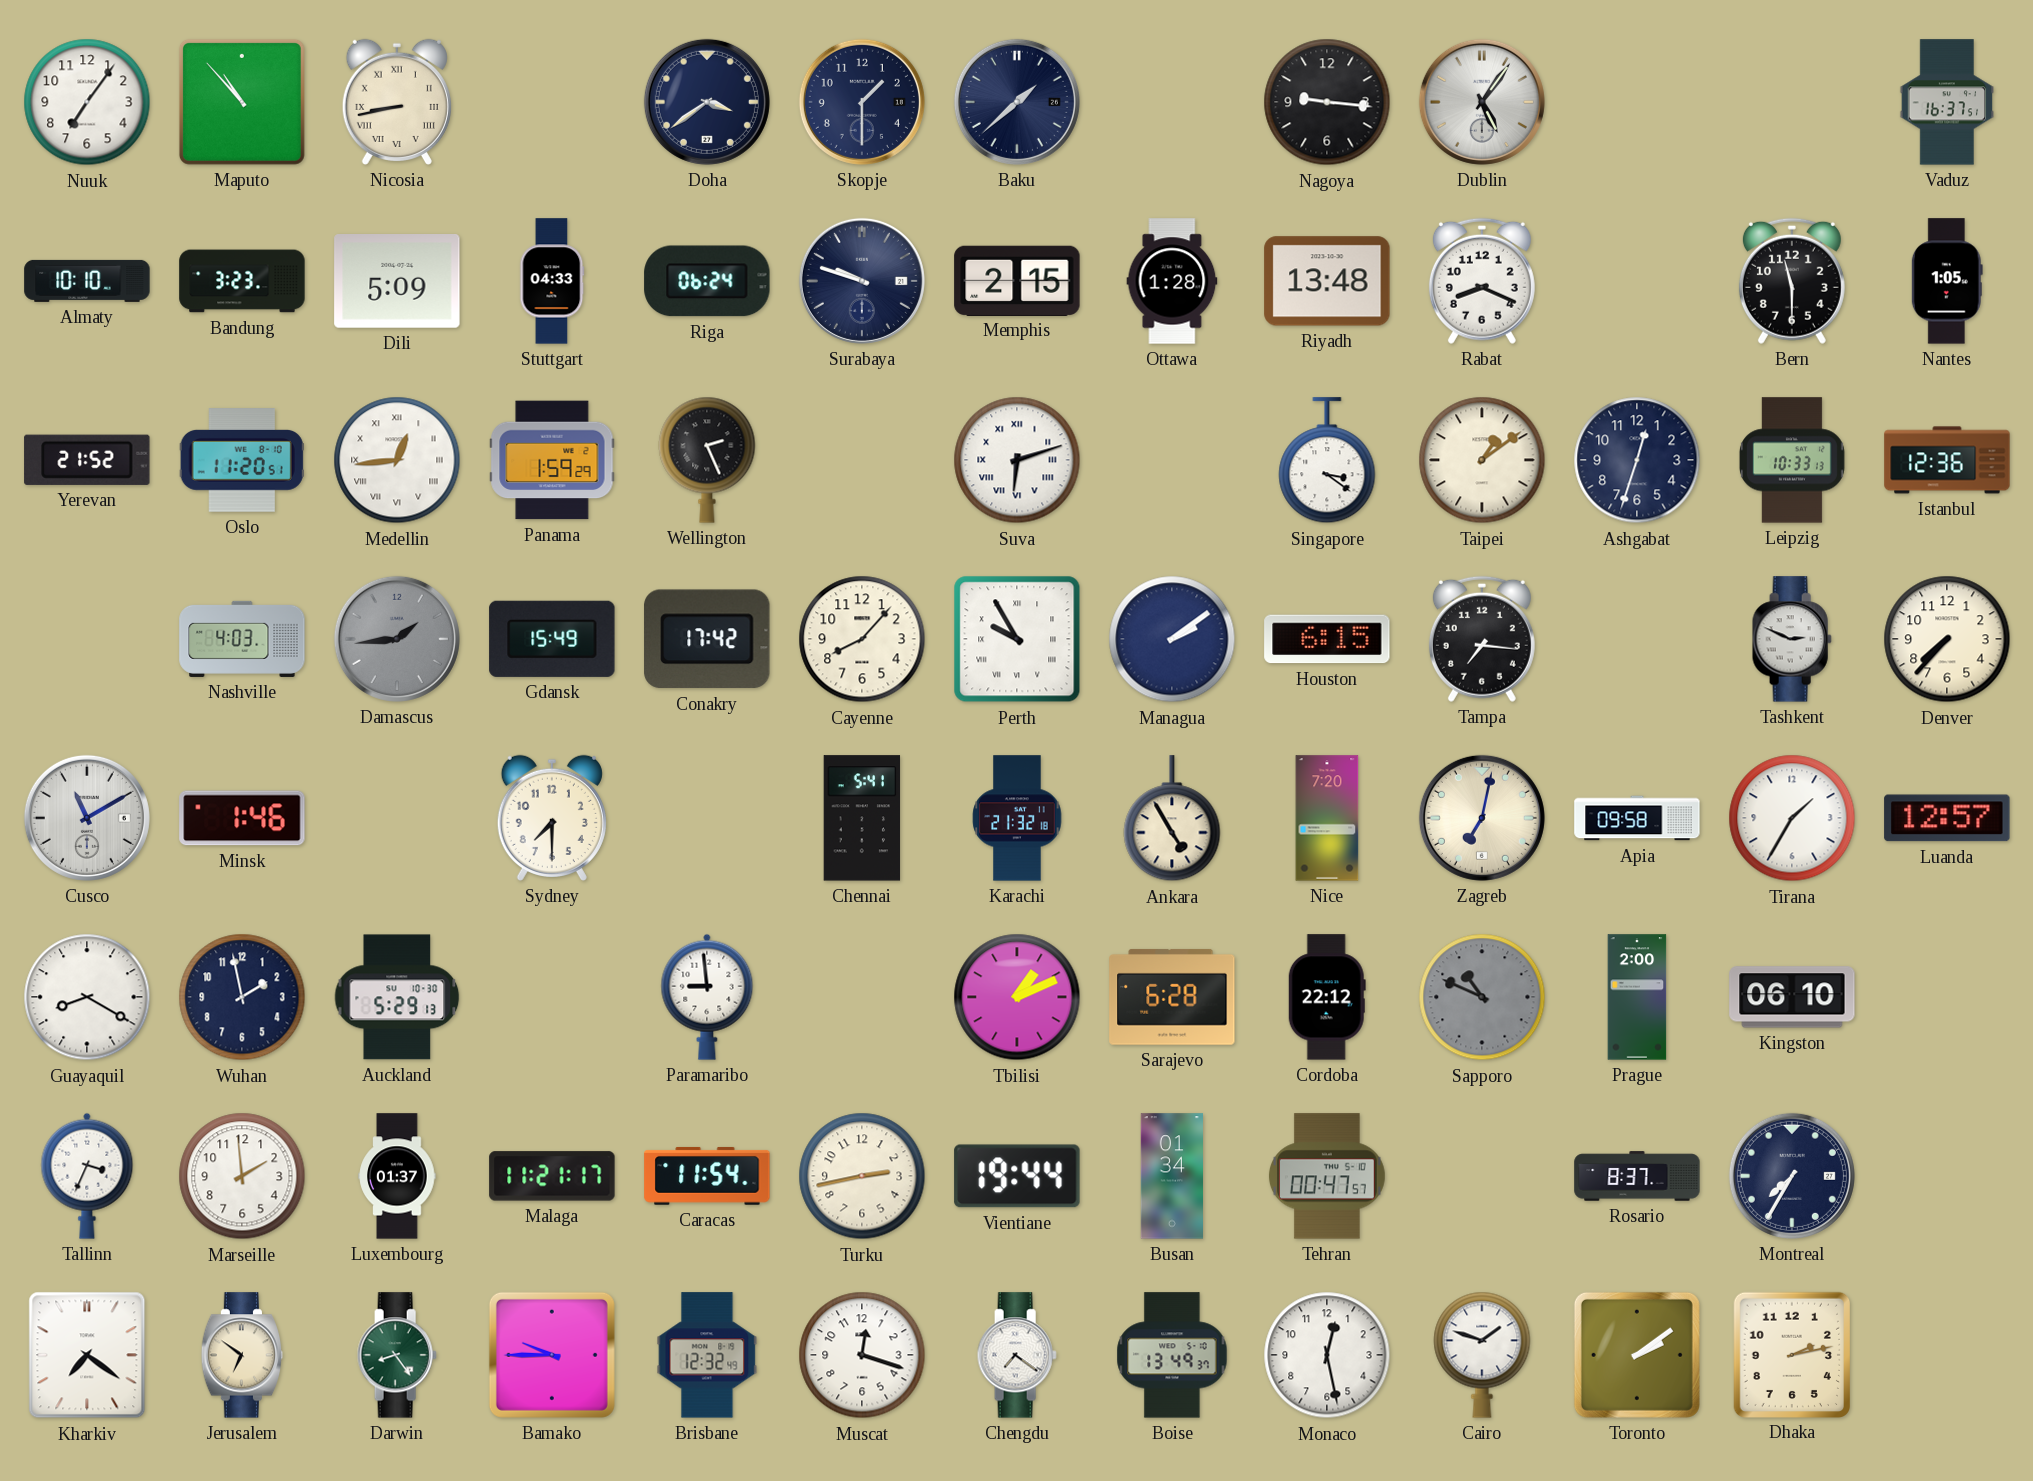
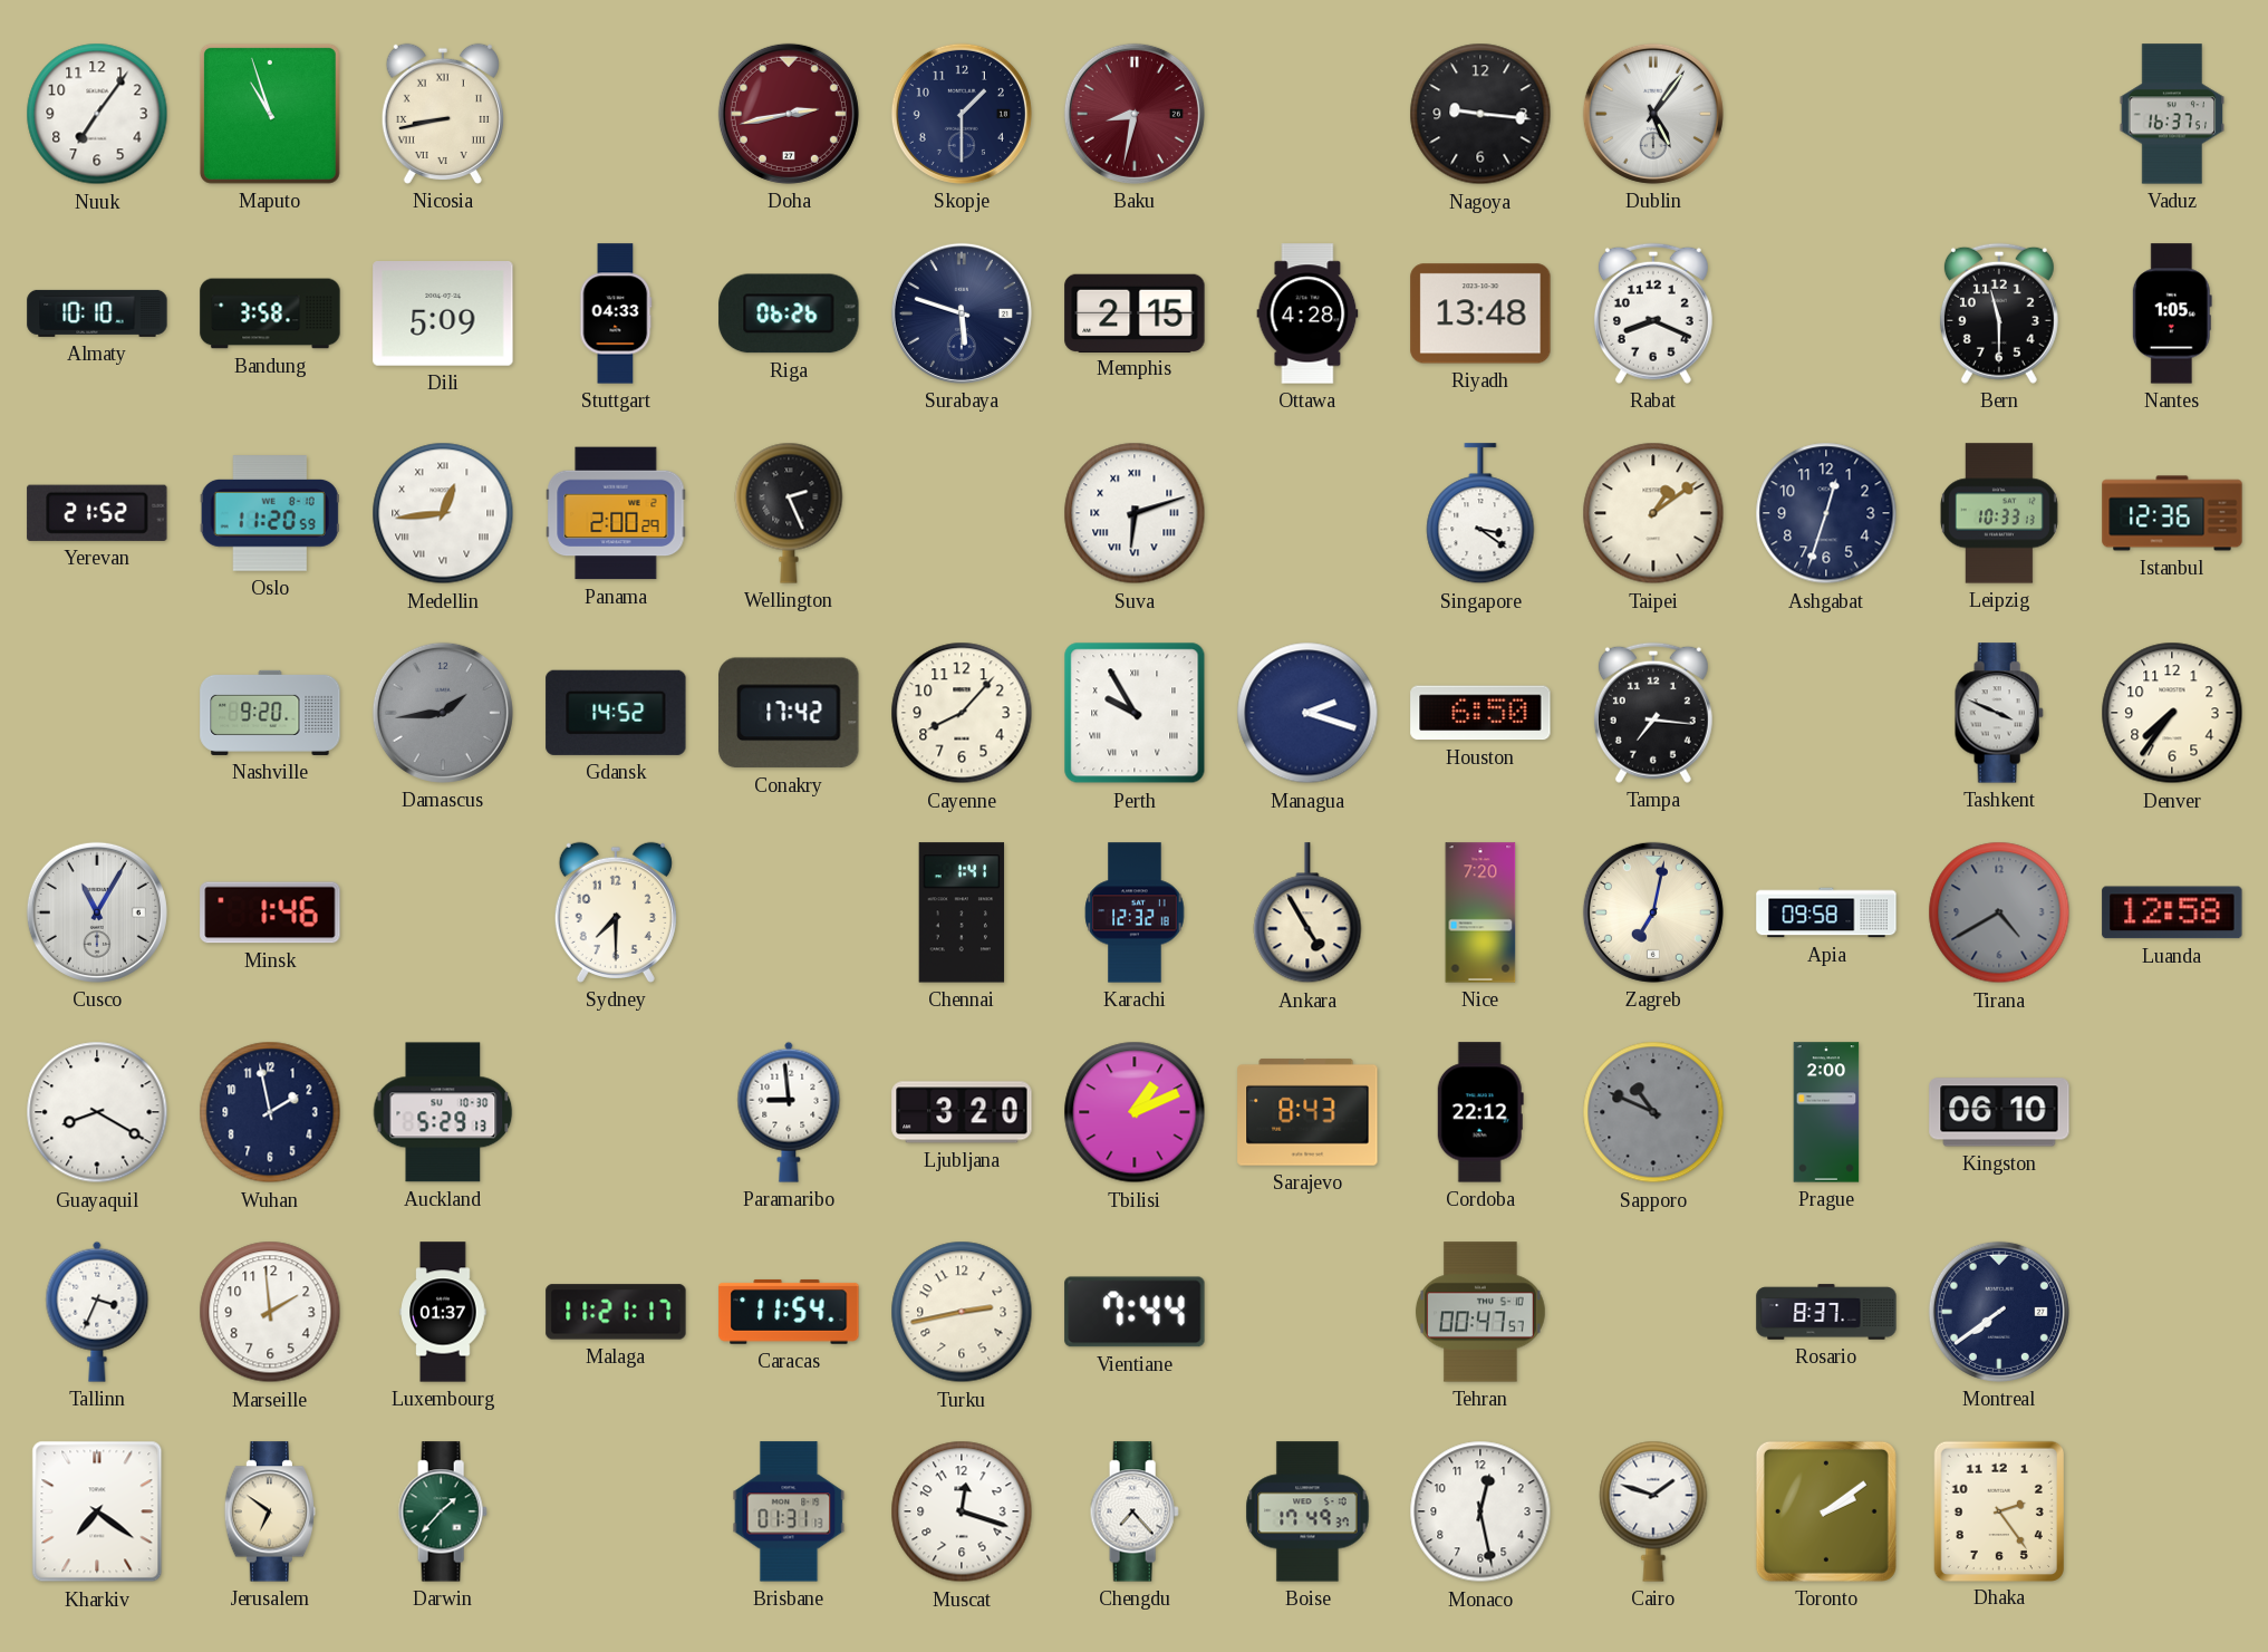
Maputo: 10:53 -> 10:57
Doha: 3:39 -> 2:43
Doha dial: navy -> burgundy
Baku: 1:38 -> 8:32
Baku dial: navy -> burgundy
Bandung: 3:23 -> 3:58
Riga: 06:24 -> 06:26
Surabaya: 9:48 -> 5:48
Ottawa: 1:28 -> 4:28
Oslo: 11:20:51 -> 11:20:59
Panama: 1:59 -> 2:00
Nashville: 4:03 -> 9:20
Gdansk: 15:49 -> 14:52
Managua: 2:09 -> 2:18
Houston: 6:15 -> 6:50
Tashkent: 2:49 -> 3:49
Denver: 7:37 -> 7:36
Cusco: 11:10 -> 11:05
Chennai: 5:41 -> 1:41
Karachi: 21:32 -> 12:32
Tirana: 1:35 -> 4:40
Tirana dial: white -> grey
Luanda: 12:57 -> 12:58
Ljubljana: none -> 3:20
Sarajevo: 6:28 -> 8:43
Vientiane: 19:44 -> 7:44
Busan: 01:34 -> none
Montreal: 7:35 -> 7:39
Darwin: 8:24 -> 1:37
Bamako: 9:45 -> none
Brisbane: 12:32 -> 01:31
Chengdu: 7:21 -> 7:23
Boise: 13:49 -> 17:49
Dhaka: 2:13 -> 2:24
